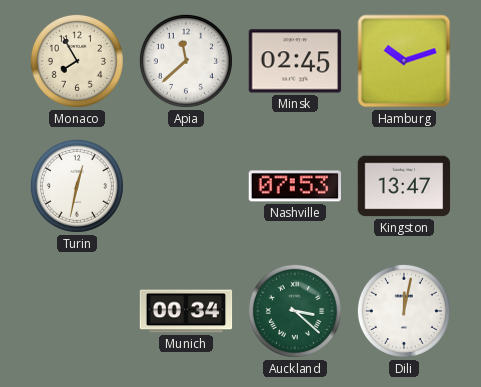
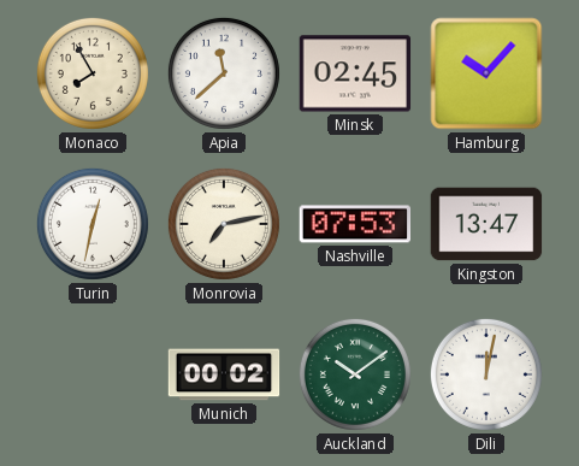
Hamburg: 10:12 -> 10:07
Monrovia: none -> 7:13
Munich: 00:34 -> 00:02
Auckland: 3:22 -> 10:09
